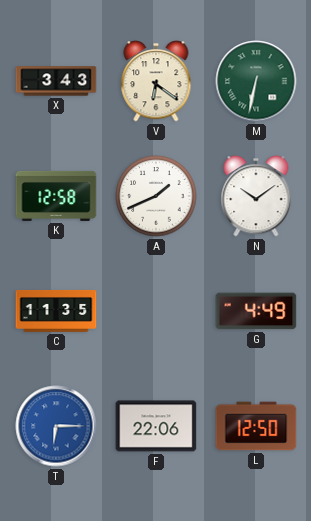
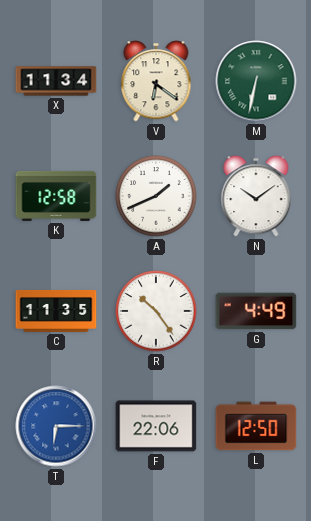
X: 3:43 -> 11:34
R: none -> 10:24
